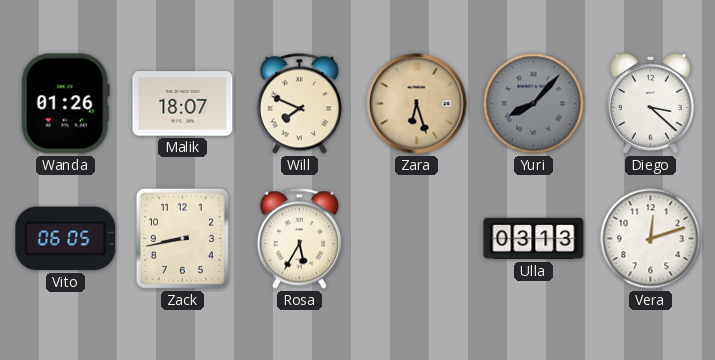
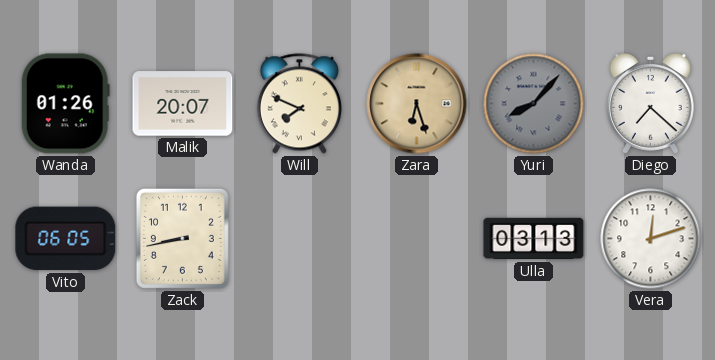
Malik: 18:07 -> 20:07
Diego: 3:22 -> 7:22
Rosa: 5:35 -> none
